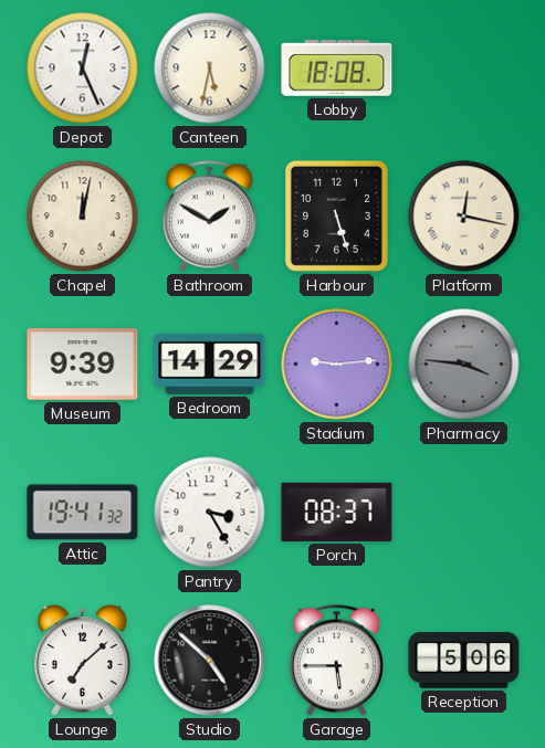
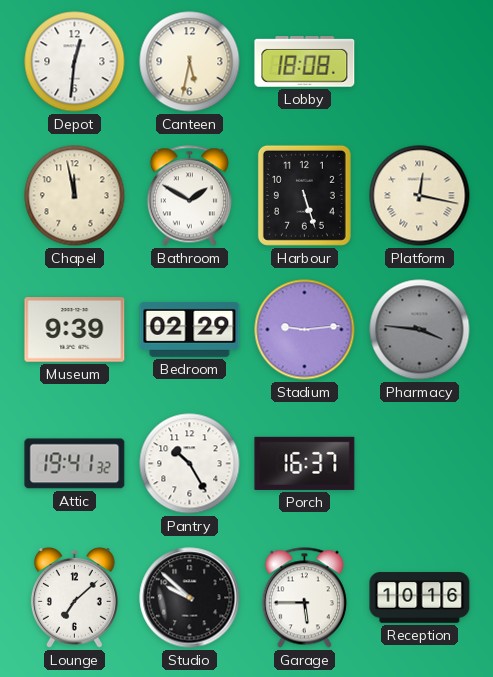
Depot: 12:26 -> 12:31
Chapel: 12:02 -> 11:58
Bedroom: 14:29 -> 02:29
Pantry: 3:25 -> 10:25
Porch: 08:37 -> 16:37
Studio: 4:52 -> 9:52
Reception: 5:06 -> 10:16
